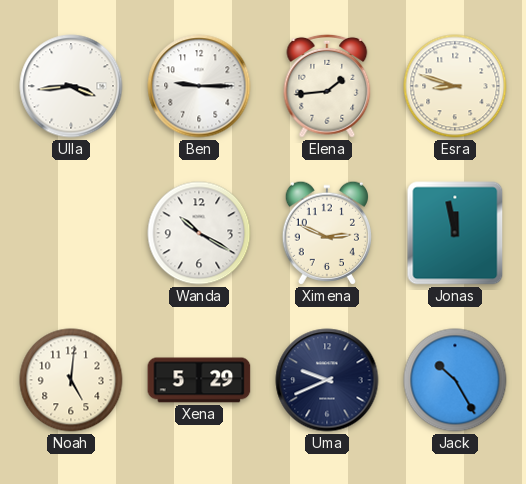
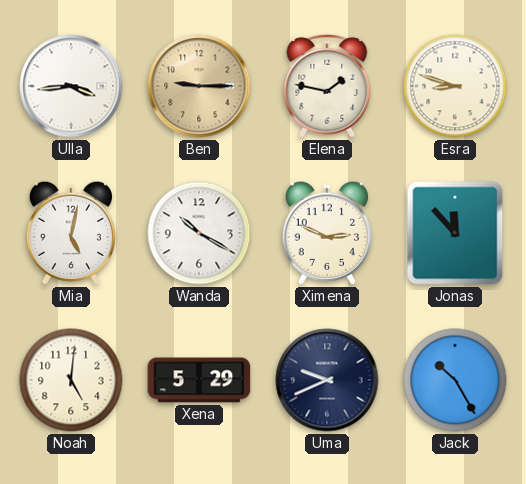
Ben dial: white -> champagne
Elena: 1:44 -> 1:47
Mia: none -> 5:02
Jonas: 11:58 -> 11:53
